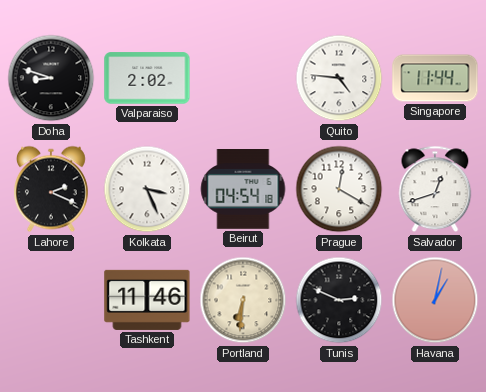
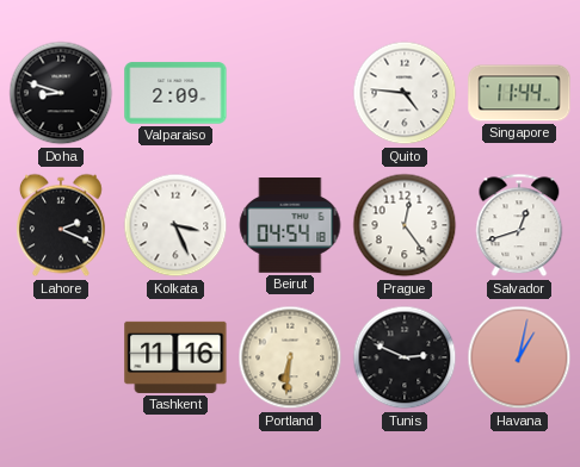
Valparaiso: 2:02 -> 2:09
Prague: 12:20 -> 12:24
Tashkent: 11:46 -> 11:16
